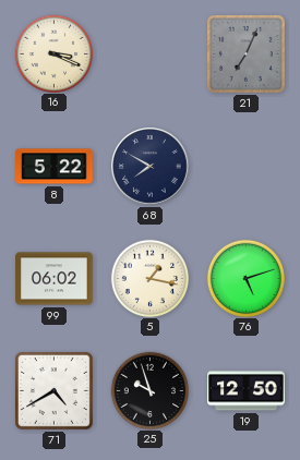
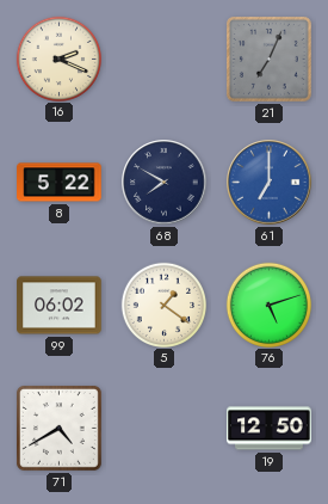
16: 3:19 -> 2:19
61: none -> 7:00
5: 1:17 -> 1:21
25: 9:57 -> none
